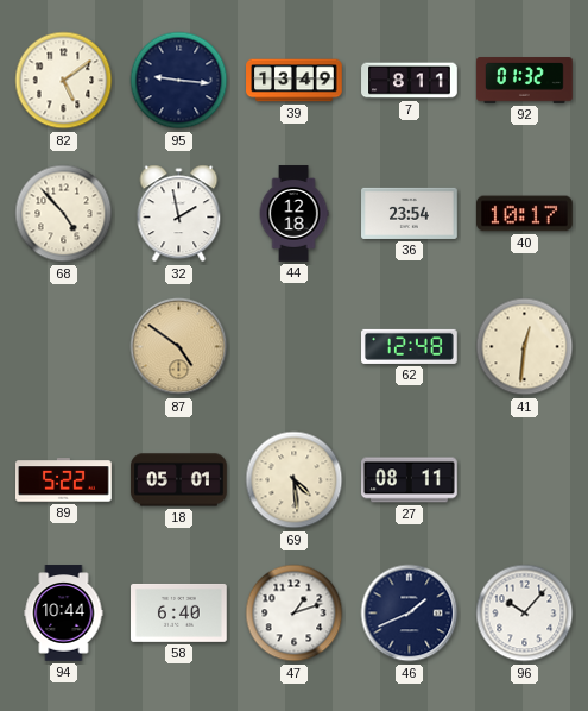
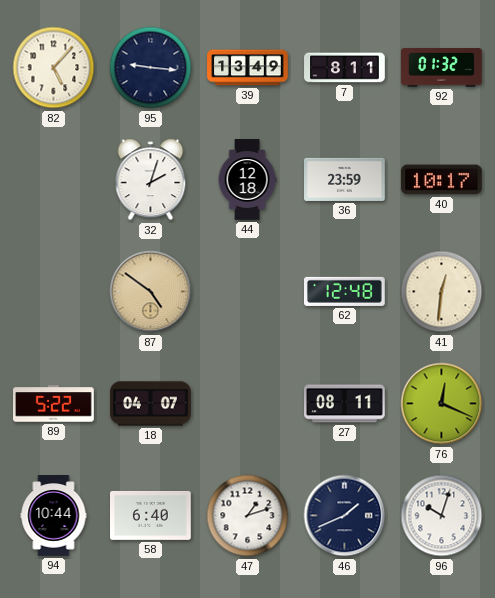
82: 5:09 -> 5:07
68: 4:53 -> none
32: 1:58 -> 2:03
36: 23:54 -> 23:59
18: 05:01 -> 04:07
69: 4:29 -> none
76: none -> 12:19
96: 10:07 -> 10:03
